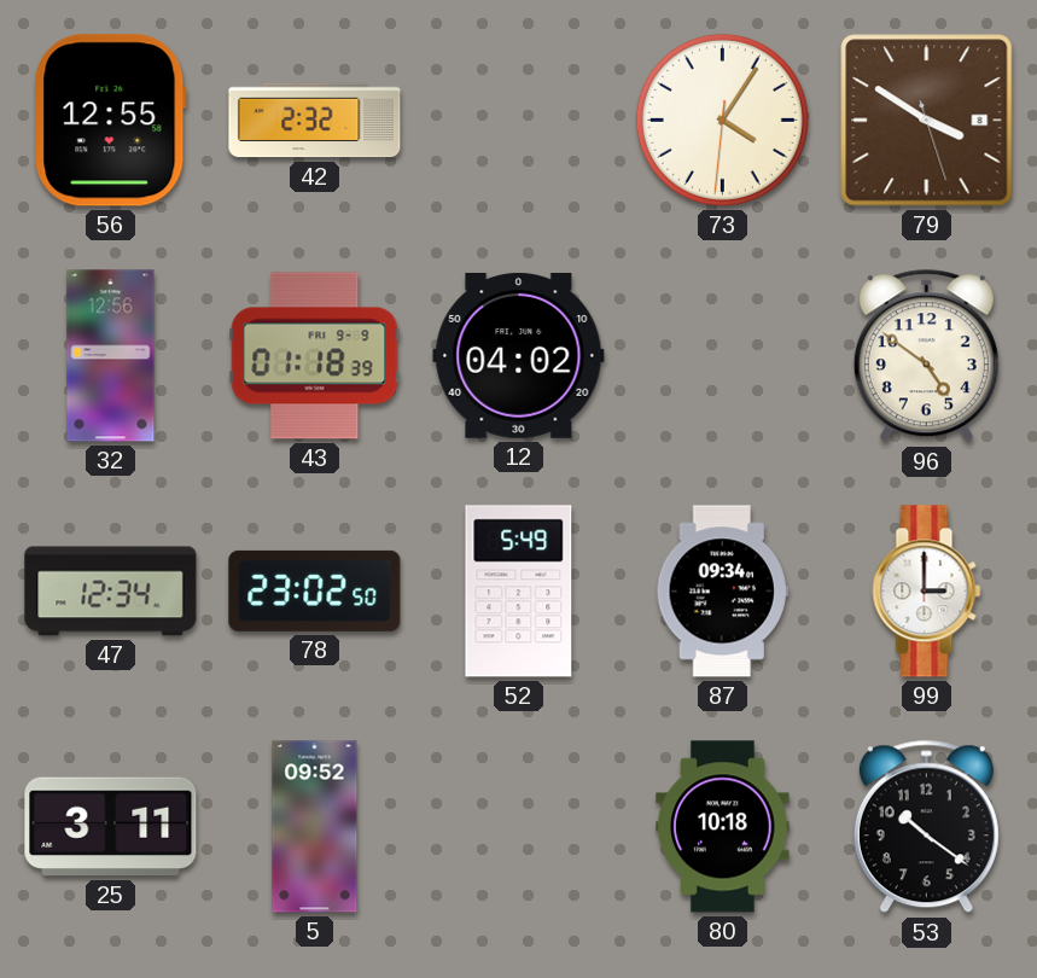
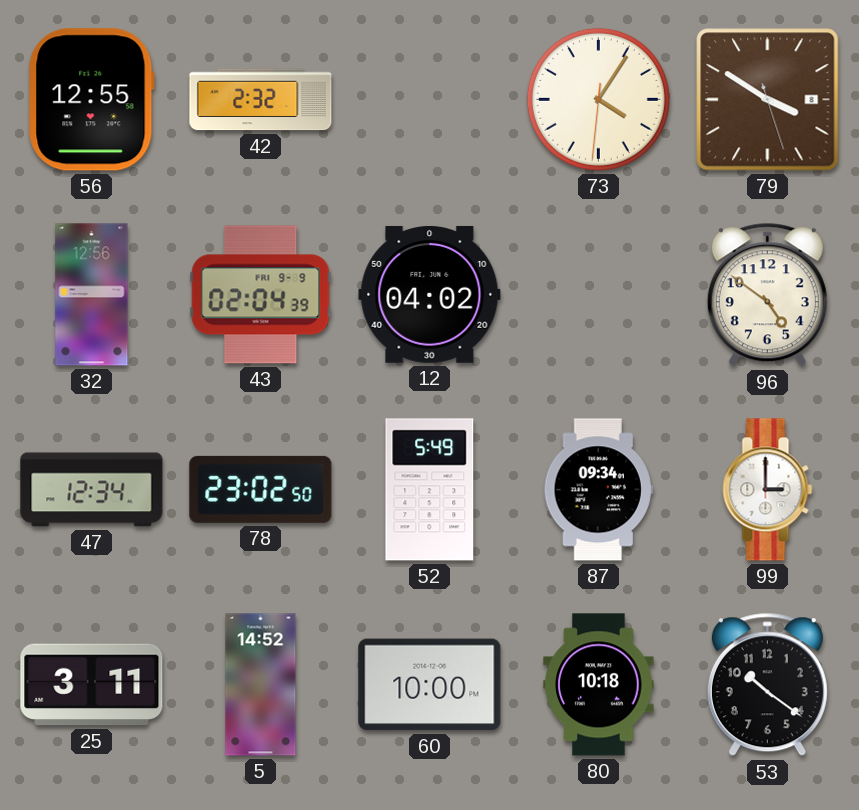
43: 01:18 -> 02:04
5: 09:52 -> 14:52
60: none -> 10:00
